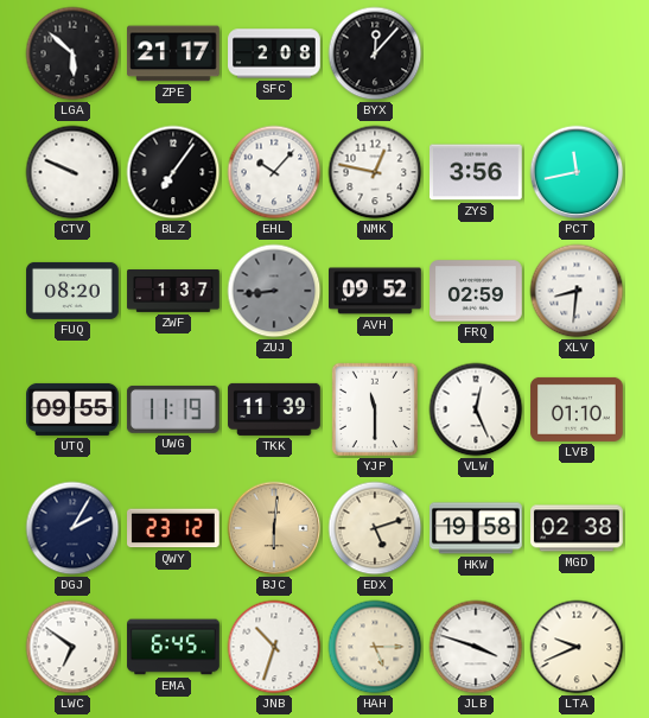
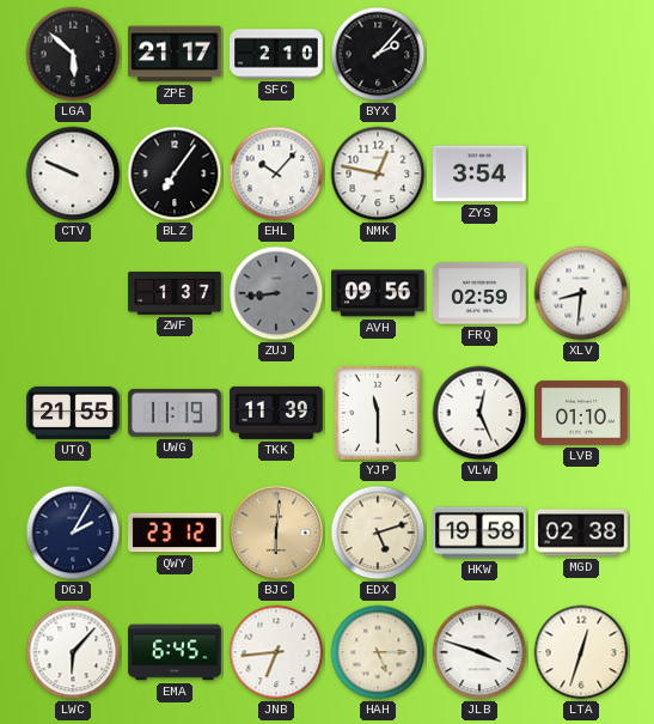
SFC: 2:08 -> 2:10
BYX: 12:07 -> 2:07
ZYS: 3:56 -> 3:54
PCT: 11:43 -> none
FUQ: 08:20 -> none
AVH: 09:52 -> 09:56
UTQ: 09:55 -> 21:55
LWC: 6:51 -> 6:07
JNB: 10:33 -> 6:44
LTA: 9:41 -> 12:33
